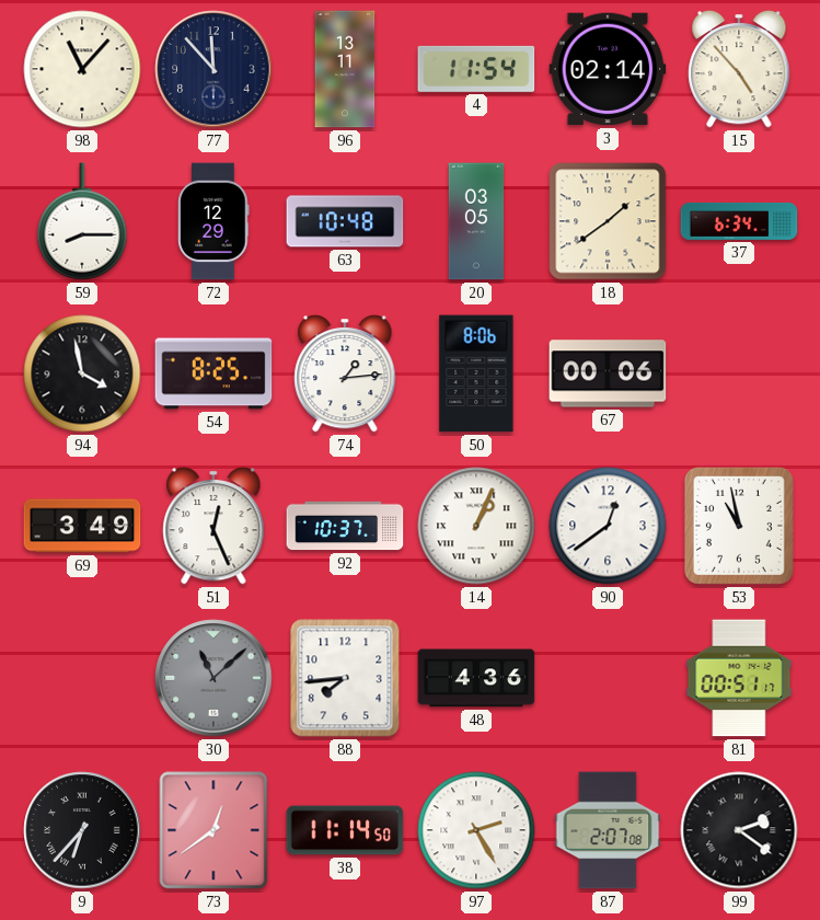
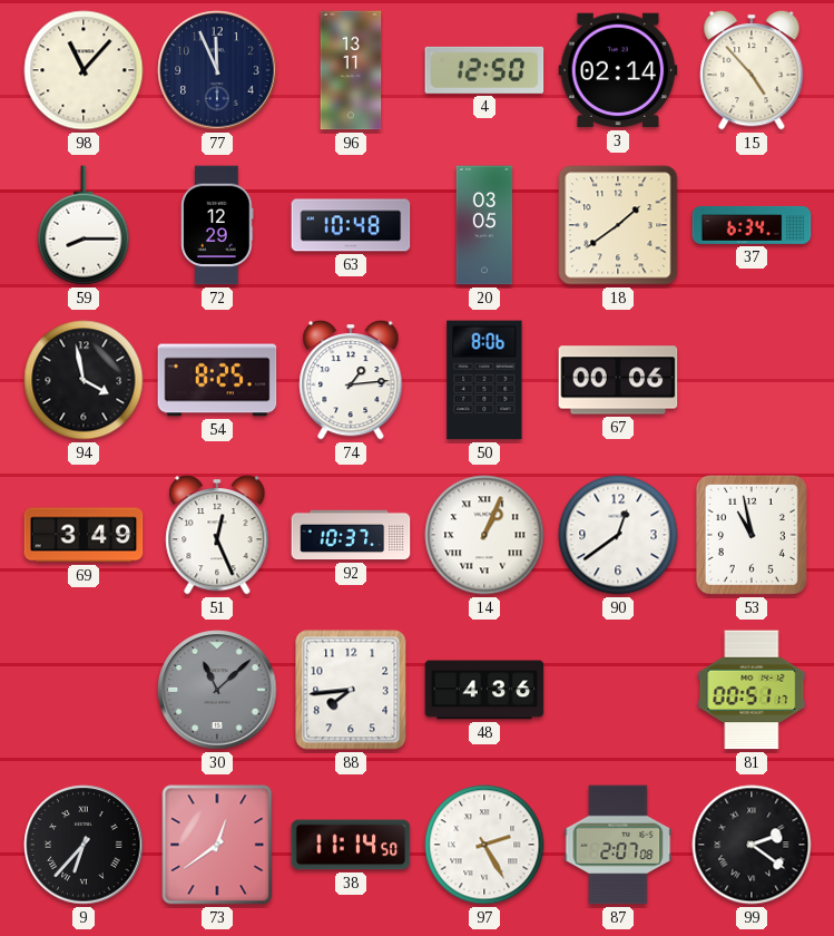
77: 11:53 -> 11:56
4: 11:54 -> 12:50
